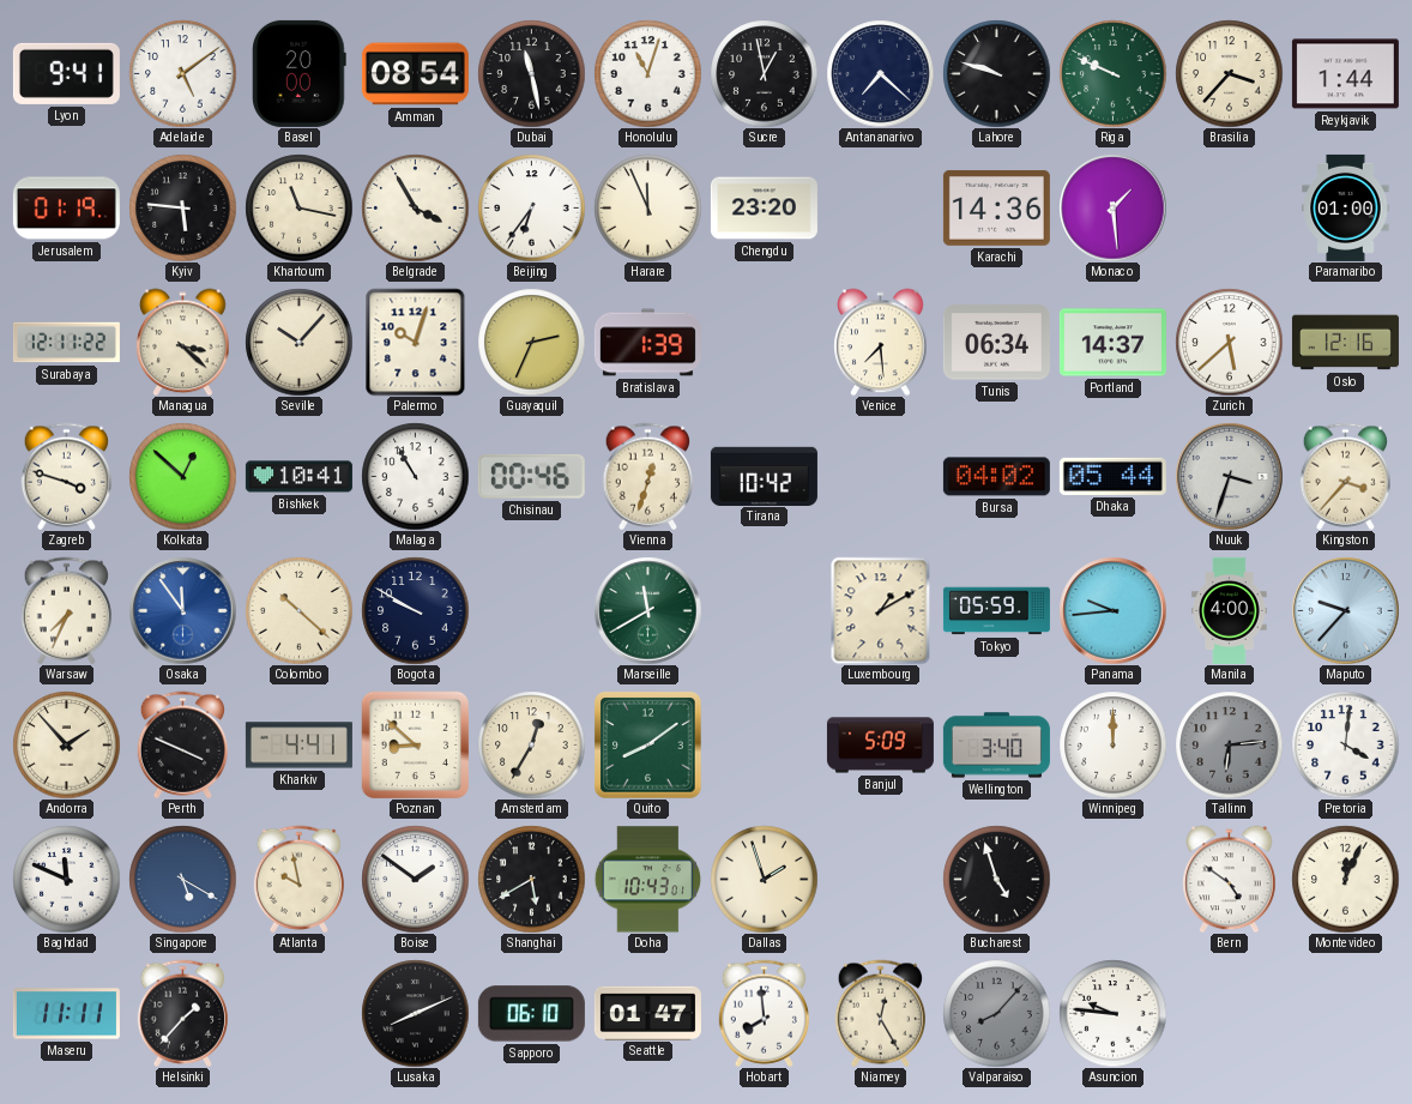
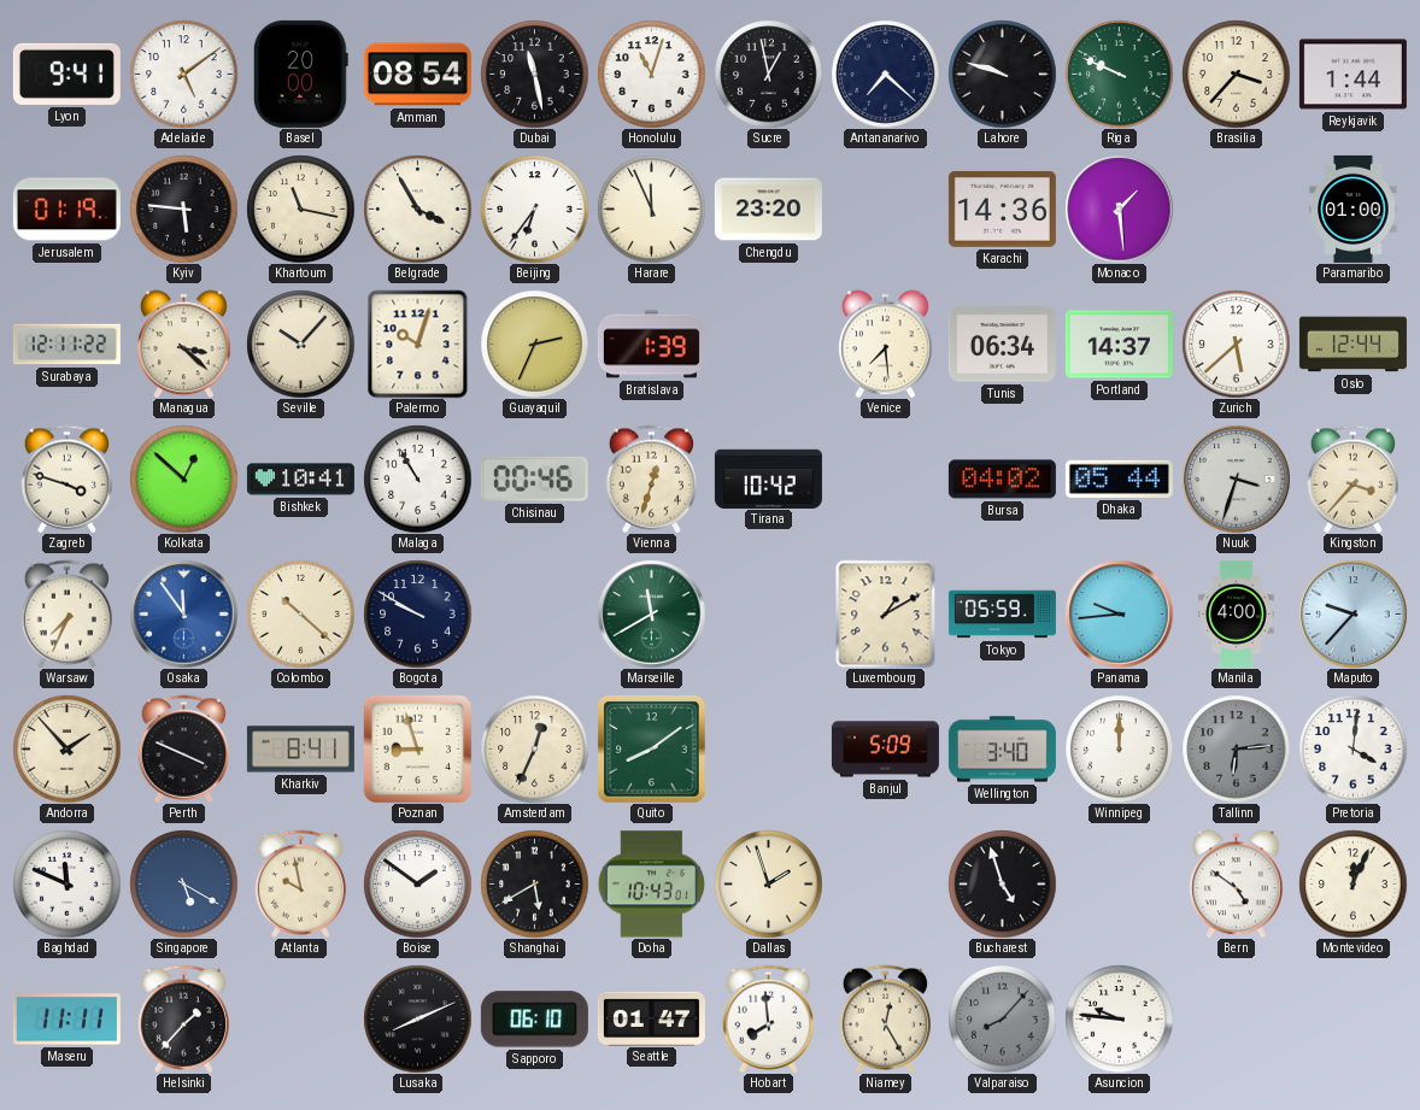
Oslo: 12:16 -> 12:44
Kharkiv: 4:41 -> 8:41
Poznan: 8:52 -> 8:57
Amsterdam: 12:35 -> 12:34
